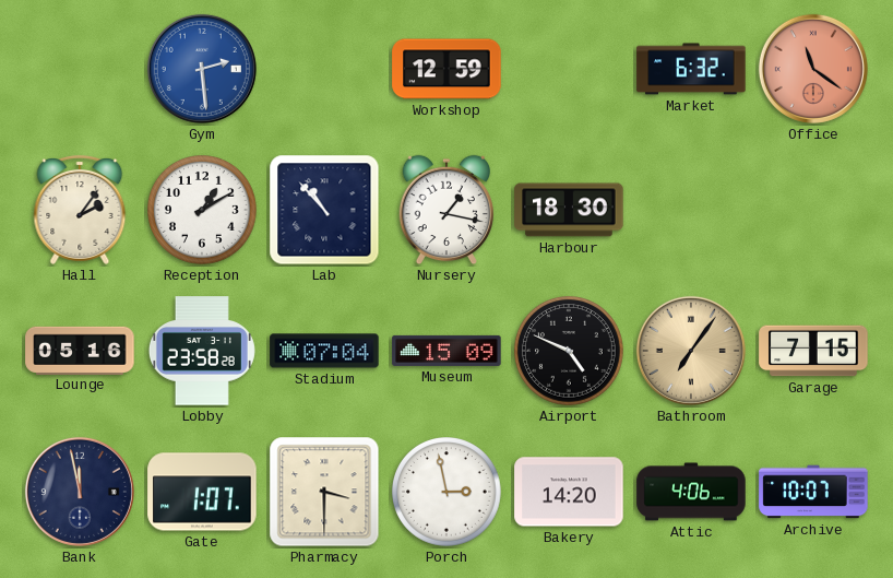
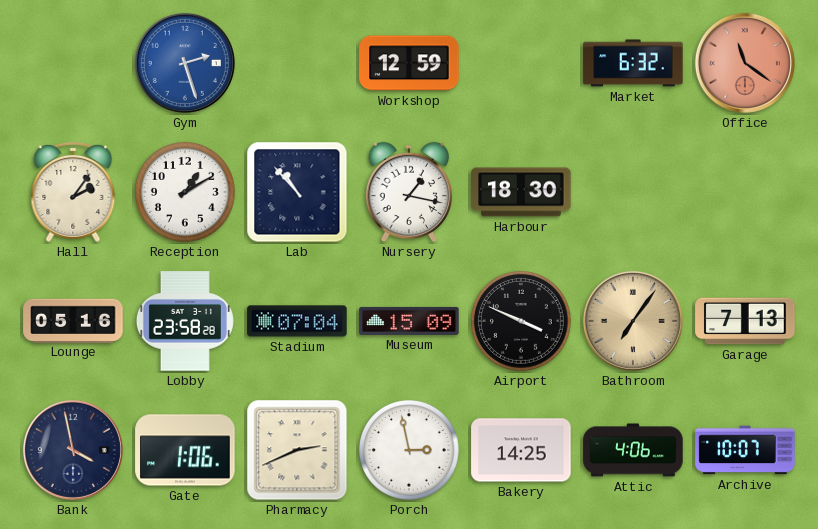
Gym: 2:29 -> 2:27
Airport: 4:49 -> 3:49
Garage: 7:15 -> 7:13
Bank: 11:58 -> 3:58
Gate: 1:07 -> 1:06
Pharmacy: 3:30 -> 2:41
Bakery: 14:20 -> 14:25
